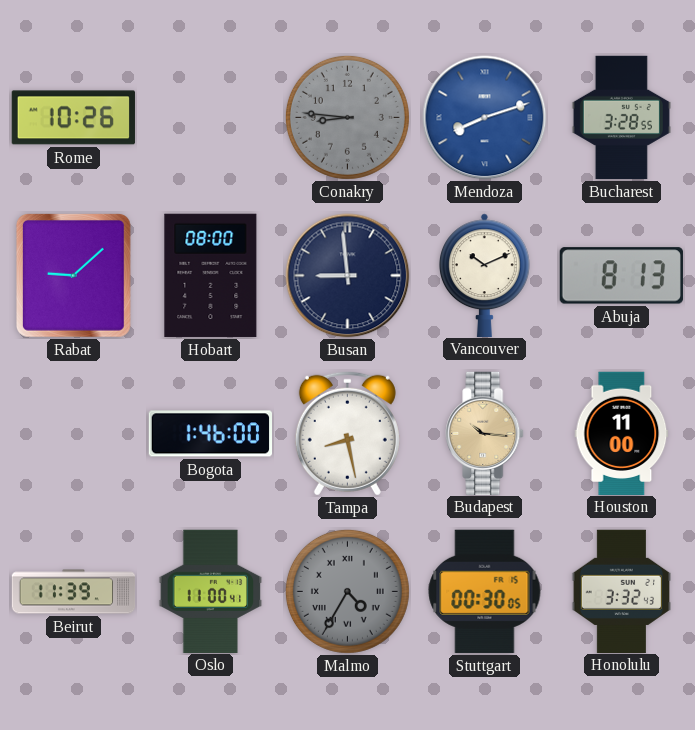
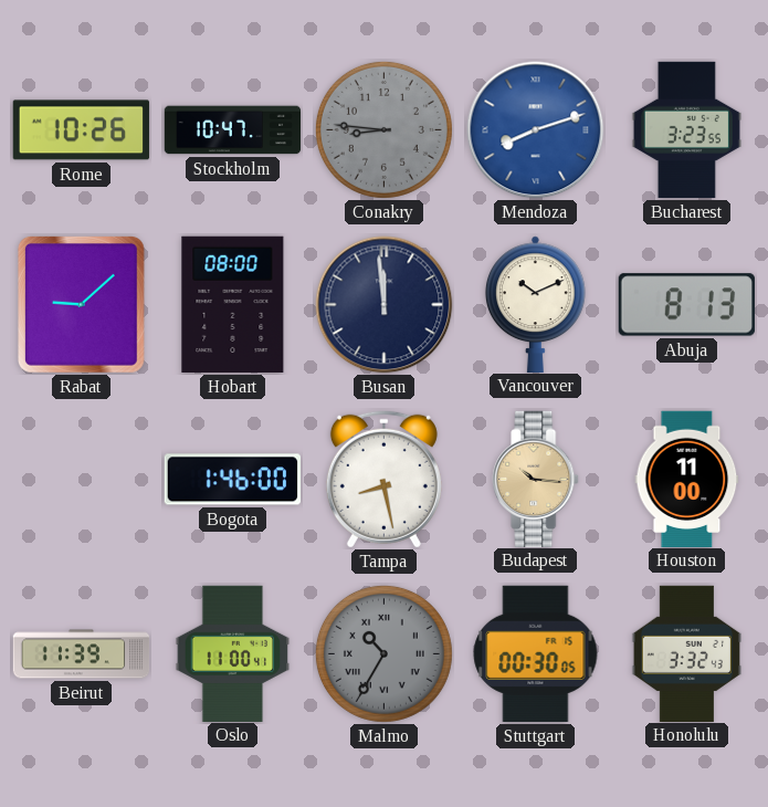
Stockholm: none -> 10:47
Bucharest: 3:28 -> 3:23
Busan: 8:59 -> 11:59
Malmo: 4:35 -> 10:35
